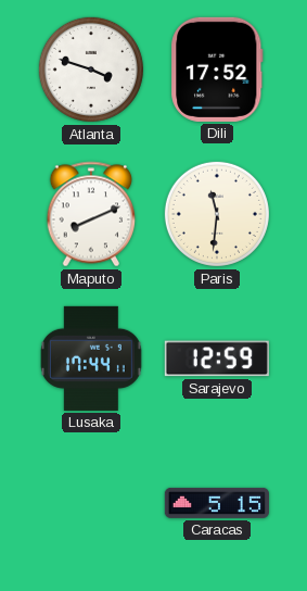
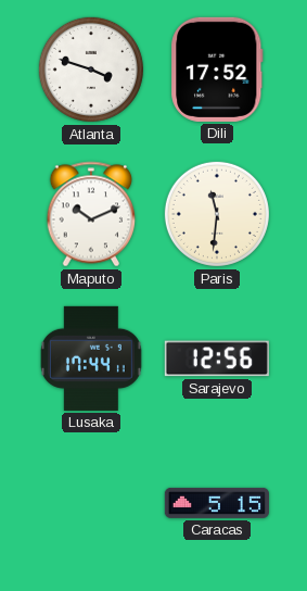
Maputo: 8:11 -> 10:11
Sarajevo: 12:59 -> 12:56
